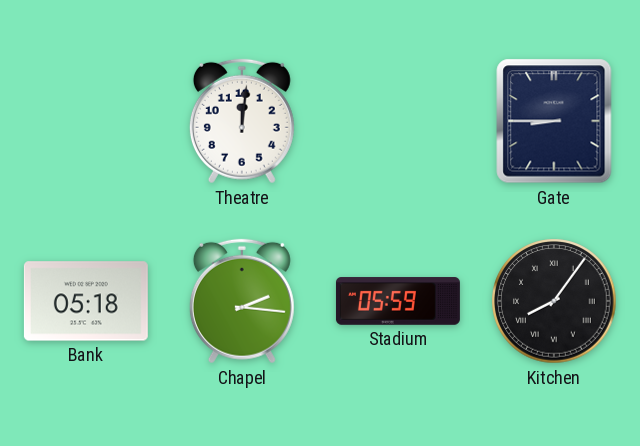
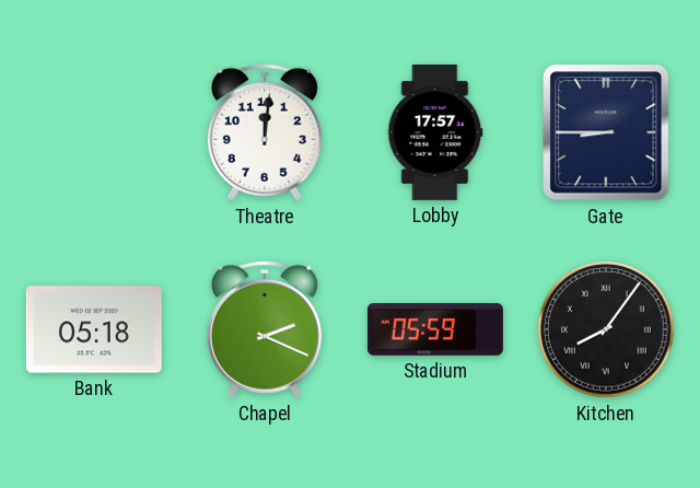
Lobby: none -> 17:57
Chapel: 2:16 -> 2:19
